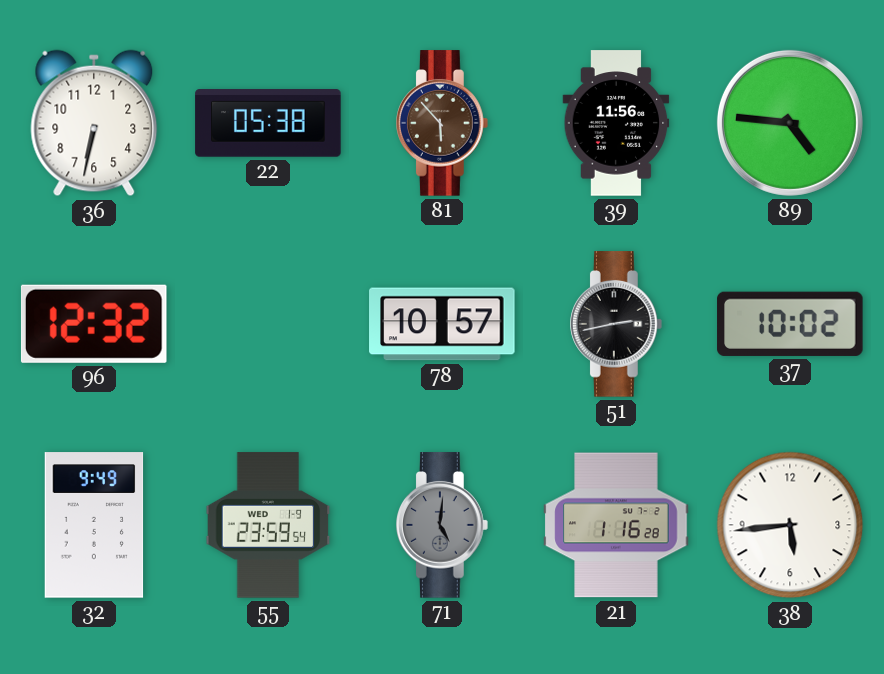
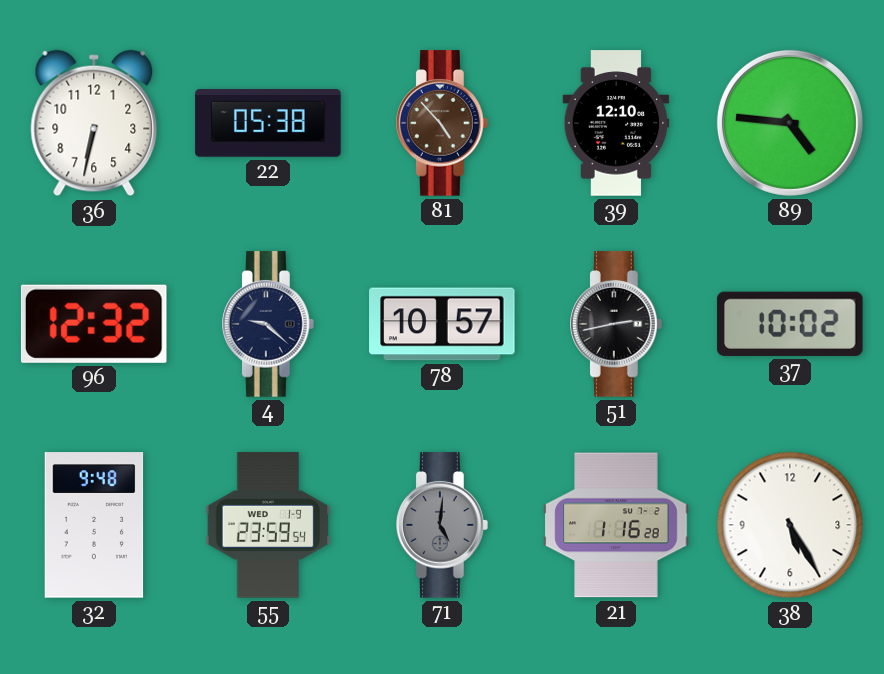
81: 5:53 -> 4:53
39: 11:56 -> 12:10
4: none -> 9:22
32: 9:49 -> 9:48
38: 5:44 -> 5:25
